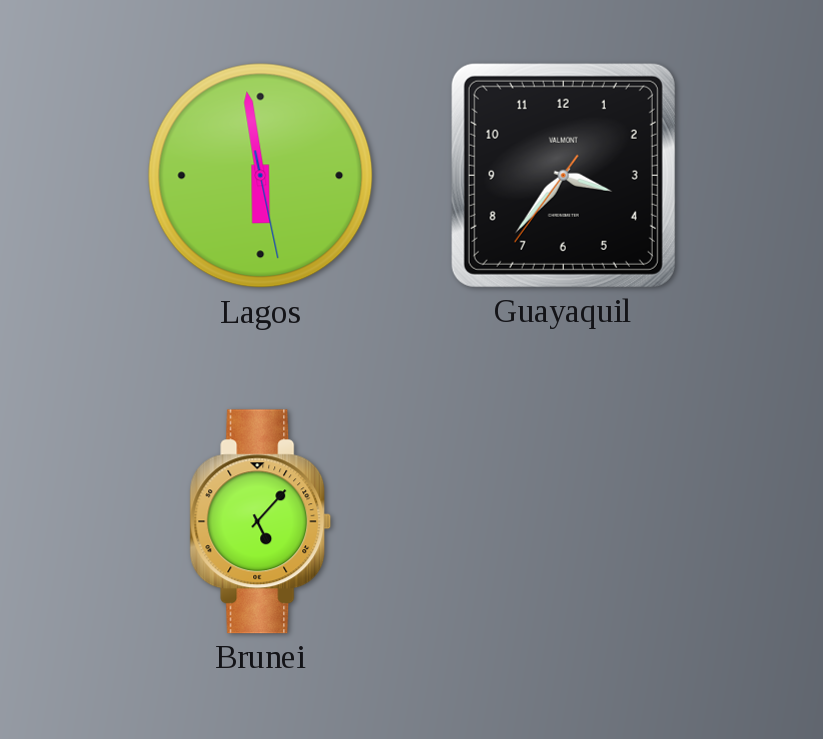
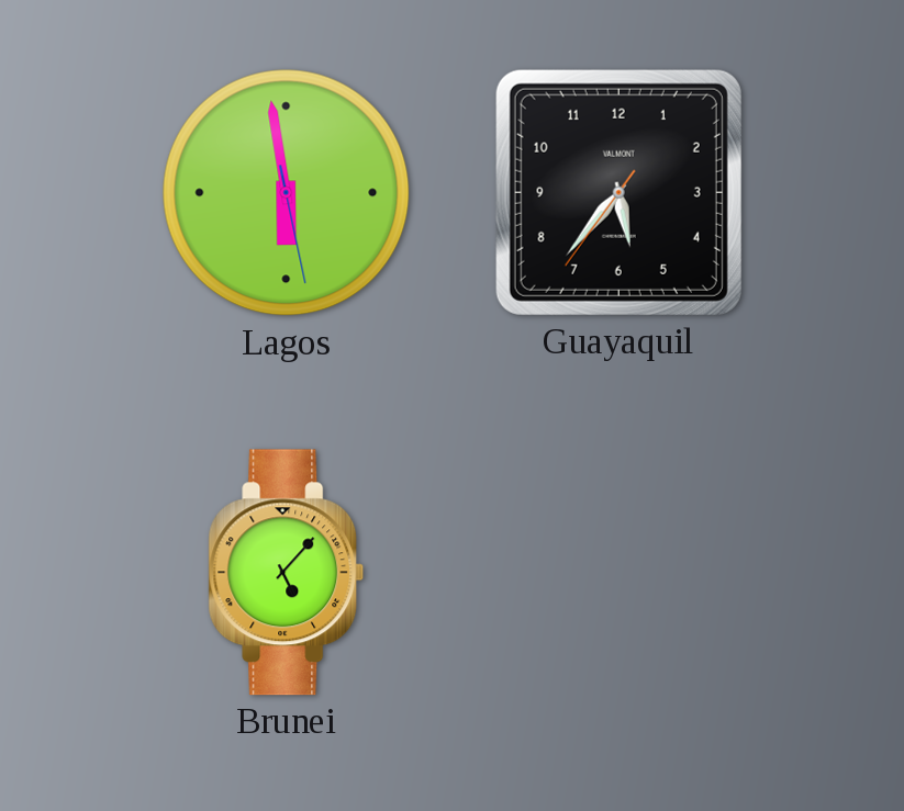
Guayaquil: 3:36 -> 5:36
